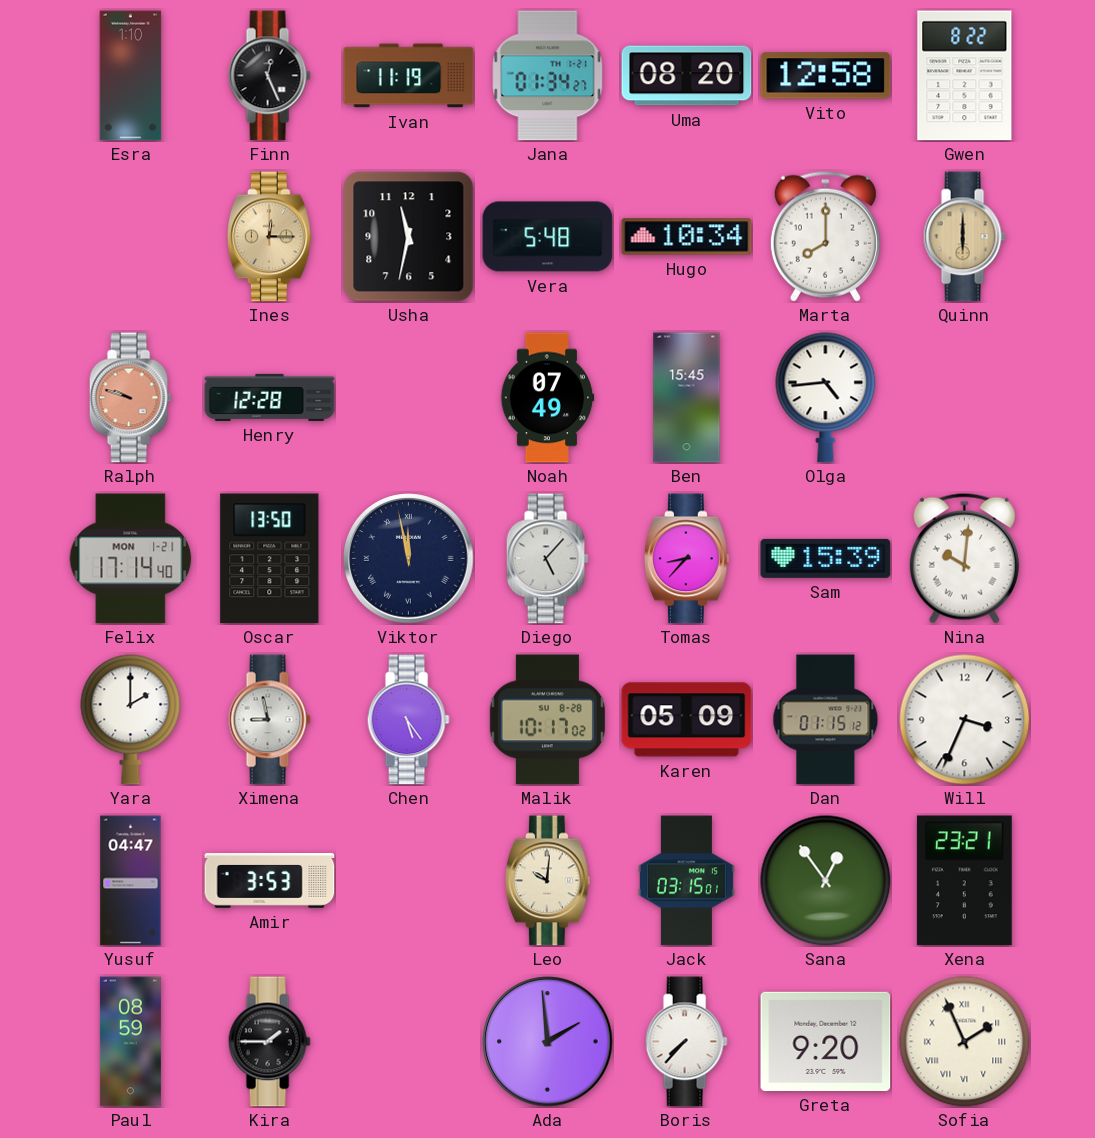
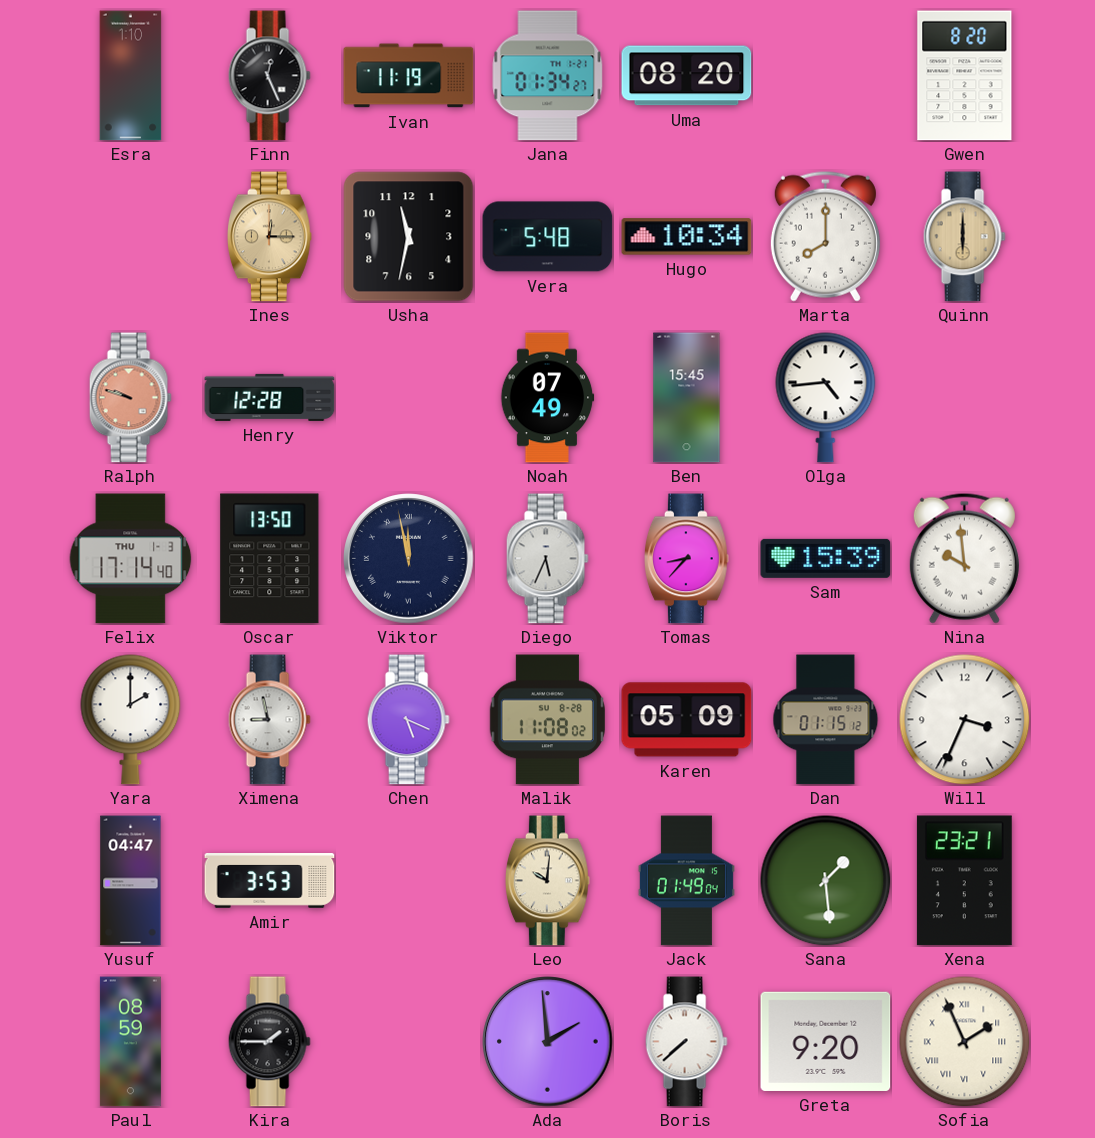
Vito: 12:58 -> none
Gwen: 8:22 -> 8:20
Felix date: MON 1-21 -> THU 1-3
Diego: 5:07 -> 5:34
Nina: 10:01 -> 9:59
Chen: 5:24 -> 5:19
Malik: 10:17 -> 11:08
Jack: 03:15 -> 01:49
Sana: 12:54 -> 1:29
Boris: 7:37 -> 7:38
